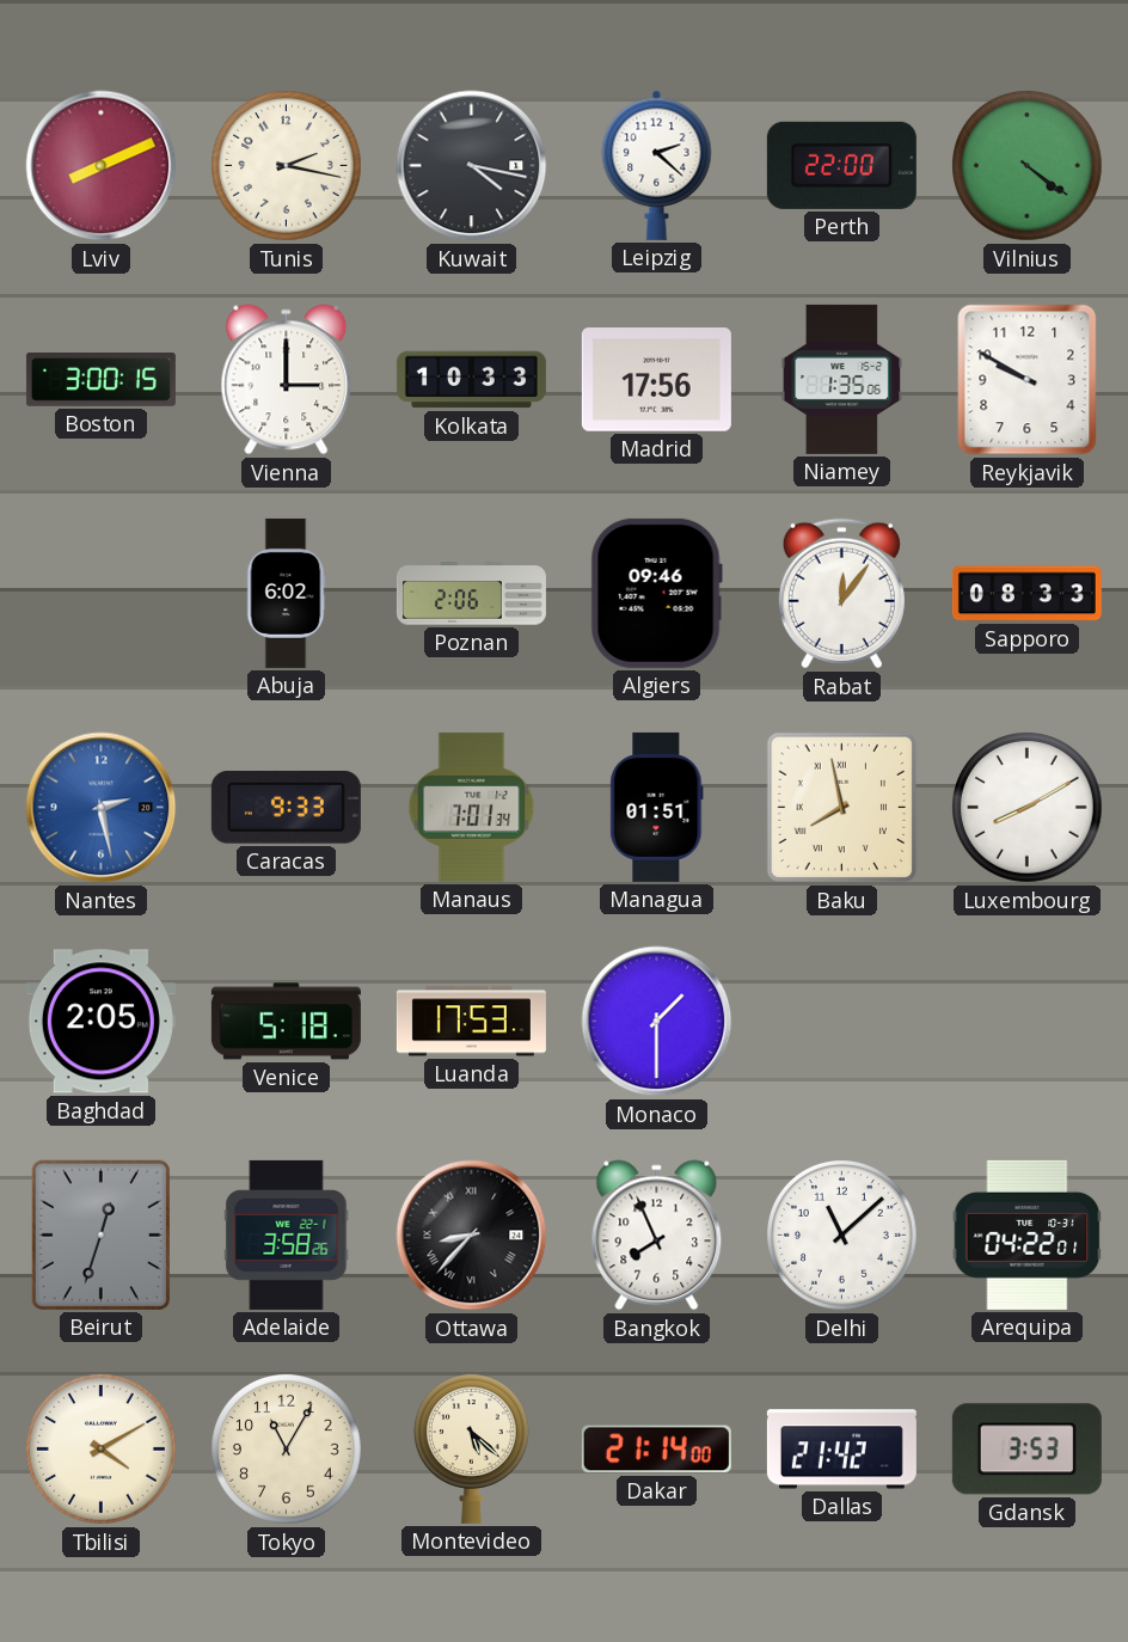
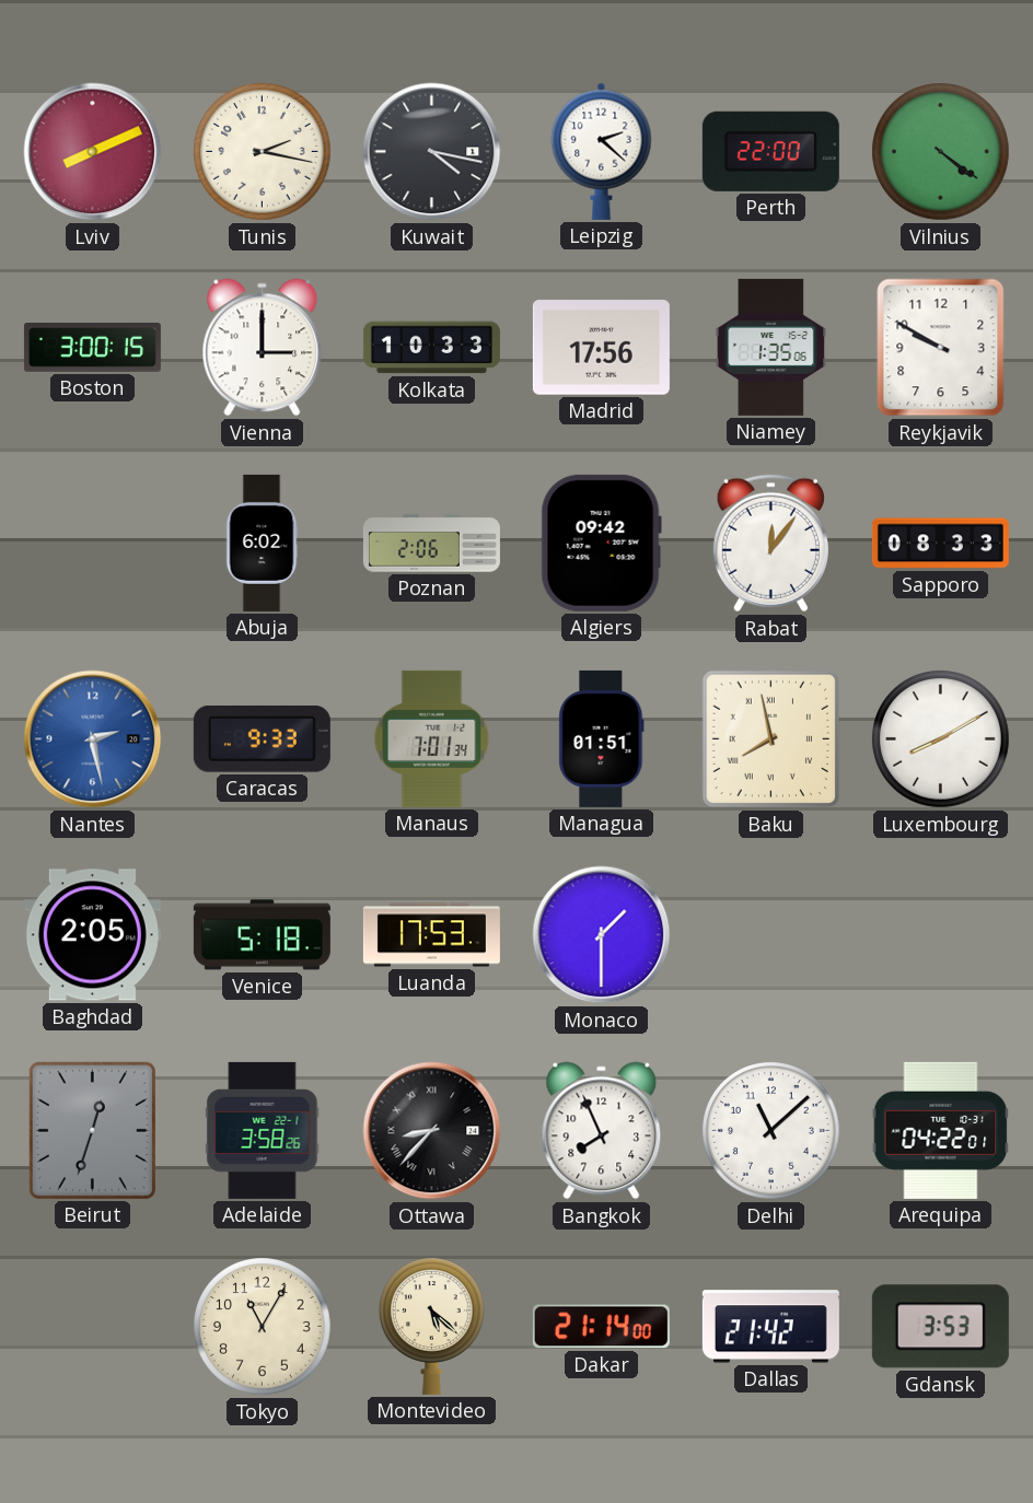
Algiers: 09:46 -> 09:42
Tbilisi: 4:10 -> none
